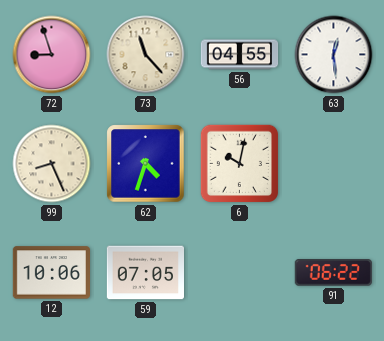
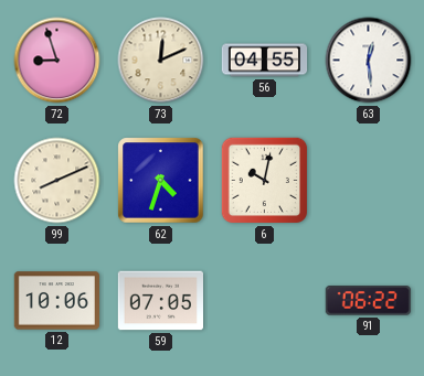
73: 11:23 -> 12:11
99: 8:26 -> 8:11
